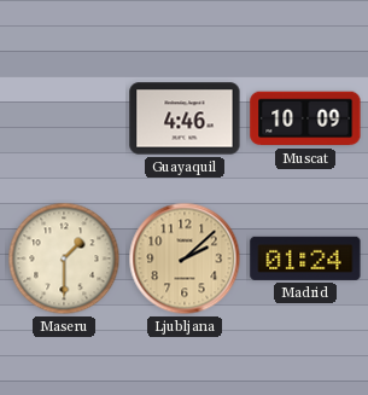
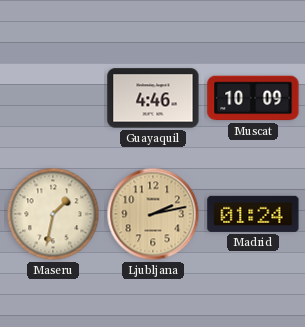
Maseru: 1:30 -> 1:32
Ljubljana: 2:08 -> 2:13
